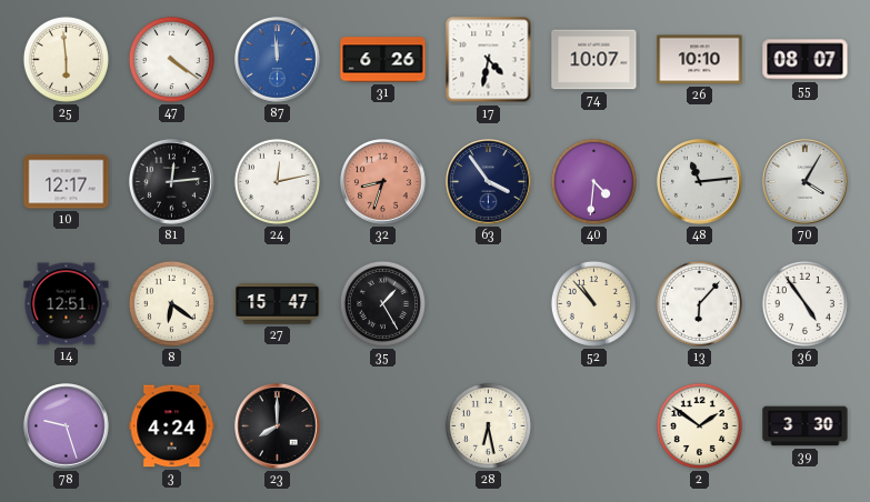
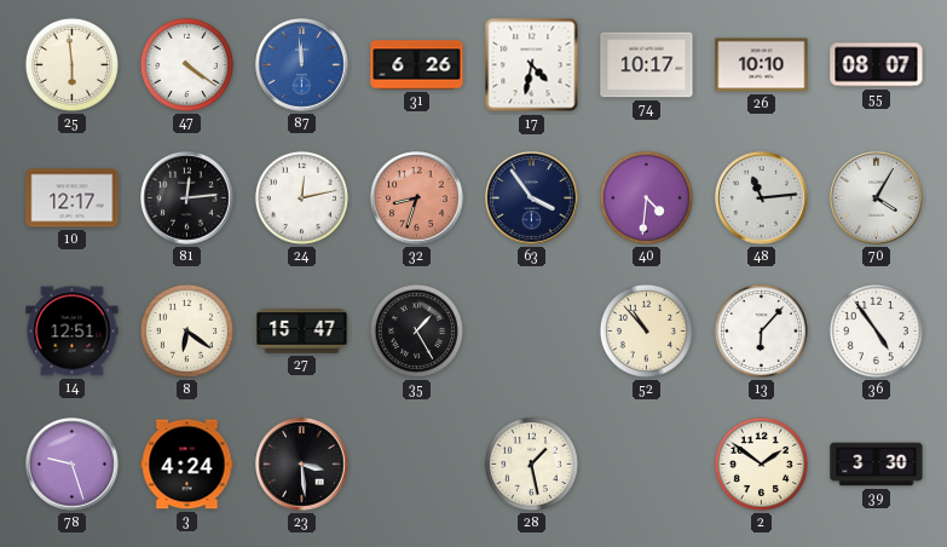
74: 10:07 -> 10:17
23: 8:00 -> 3:29
28: 6:28 -> 1:28
